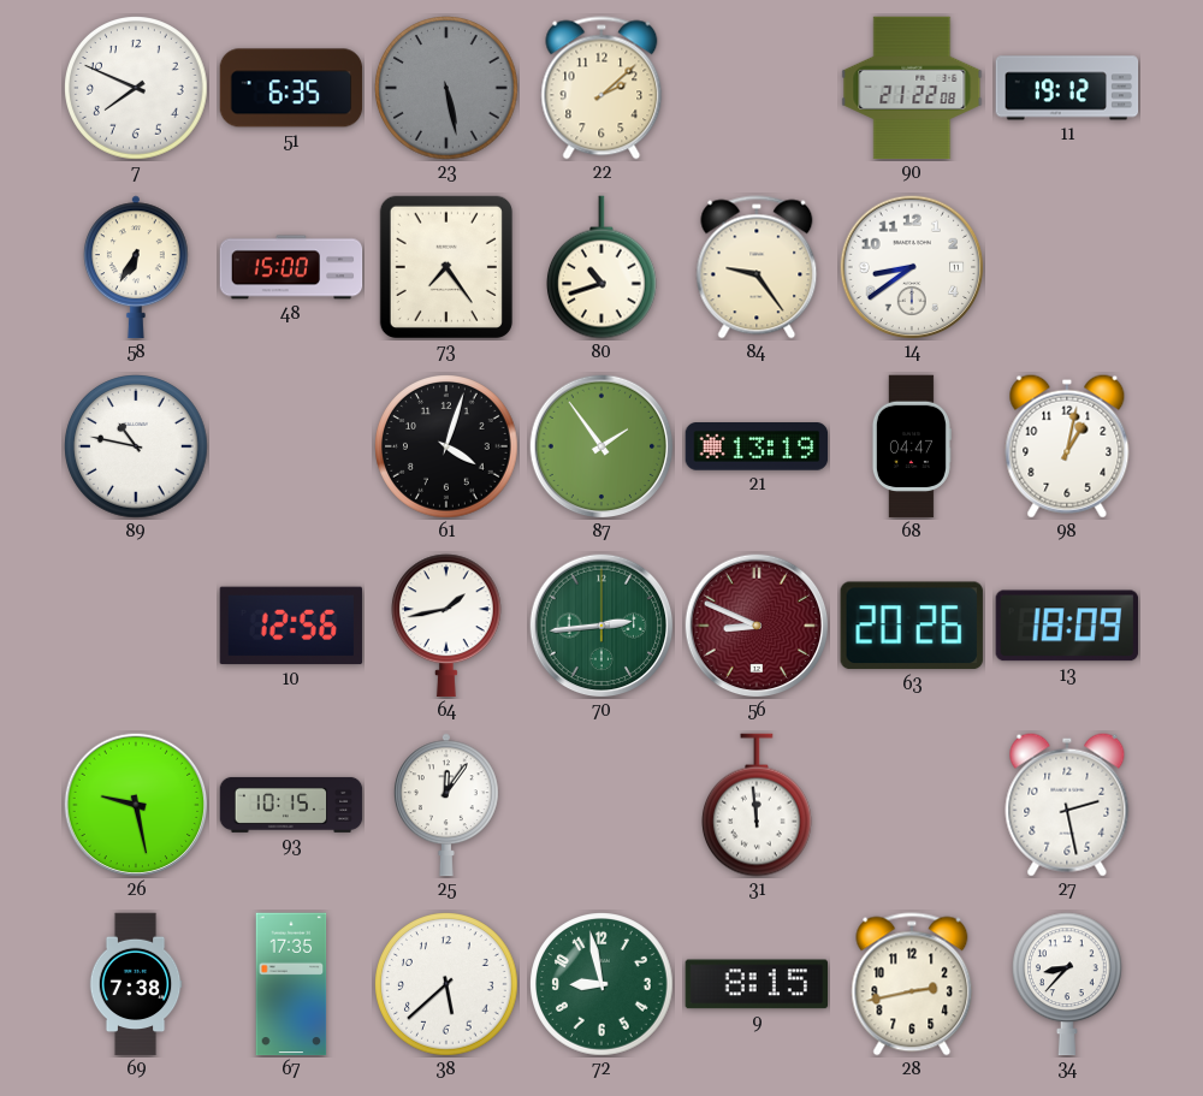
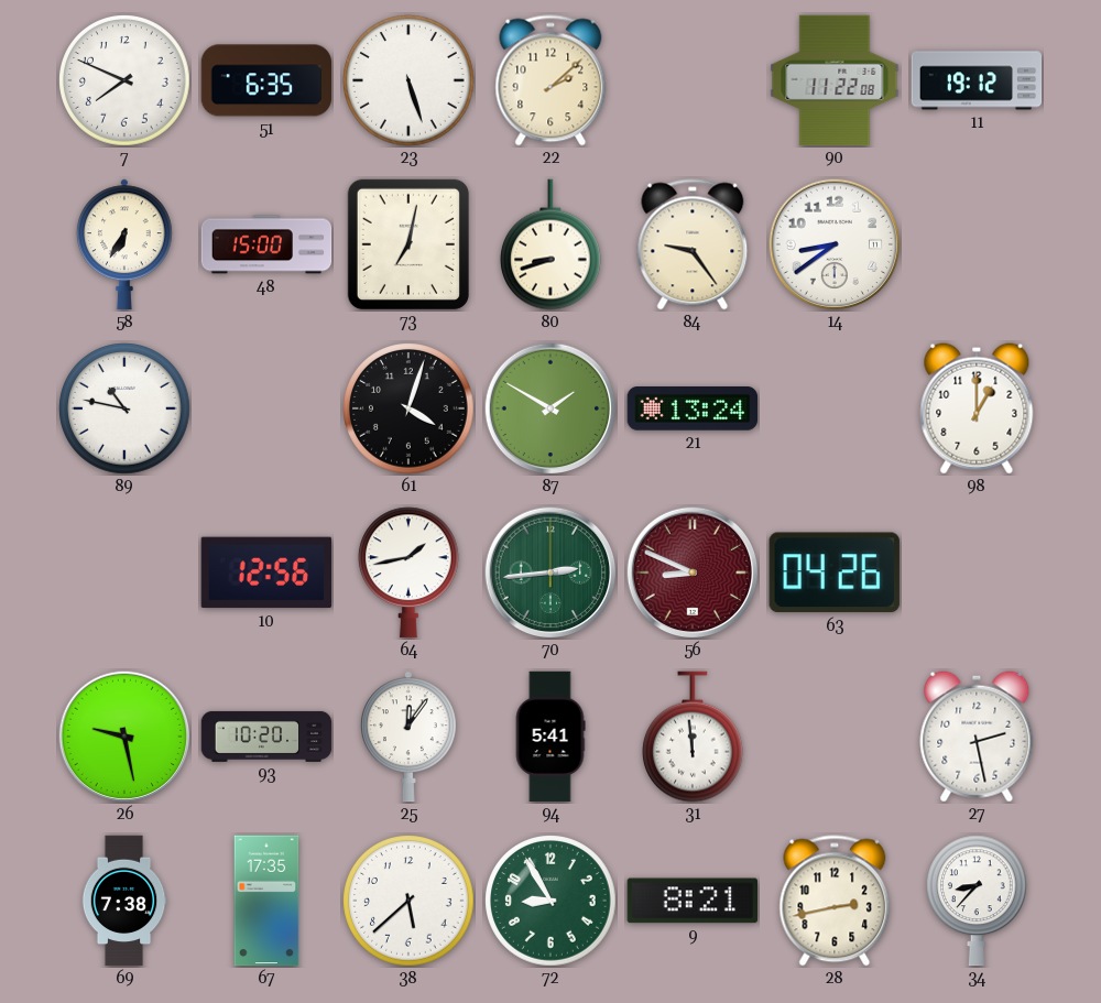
23: 5:28 -> 5:27
23 dial: grey -> white
90: 21:22 -> 11:22
73: 7:24 -> 7:02
80: 10:42 -> 8:42
87: 1:54 -> 1:50
21: 13:19 -> 13:24
68: 04:47 -> none
98: 1:02 -> 1:00
63: 20:26 -> 04:26
13: 18:09 -> none
93: 10:15 -> 10:20
94: none -> 5:41
72: 8:58 -> 8:55
9: 8:15 -> 8:21
